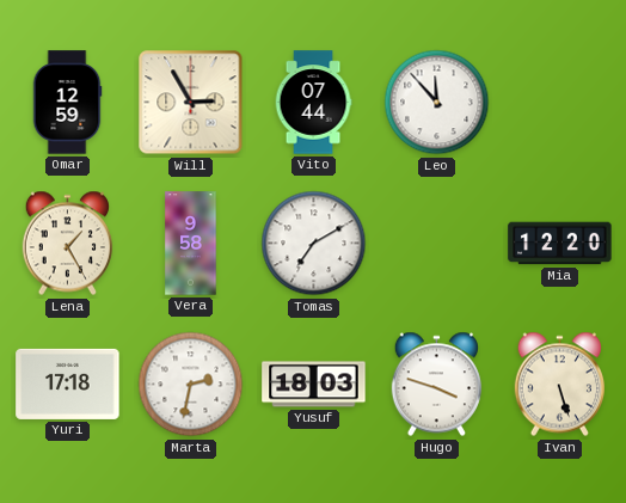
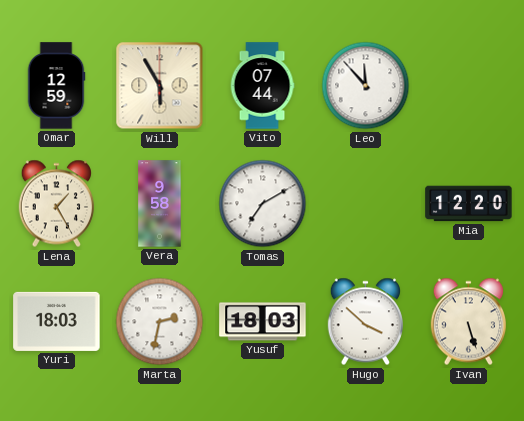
Will: 2:55 -> 5:55
Yuri: 17:18 -> 18:03
Hugo: 3:48 -> 3:52
